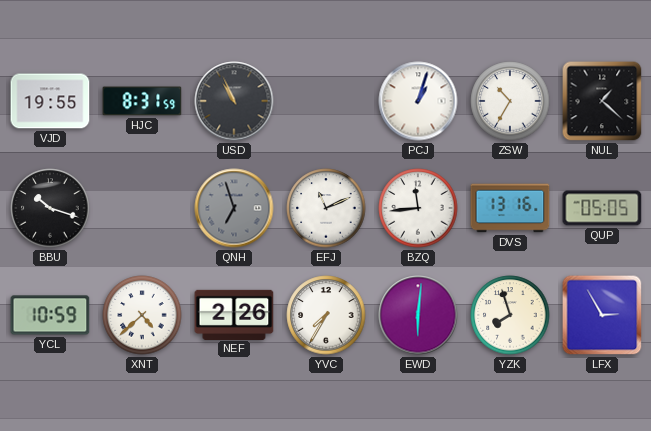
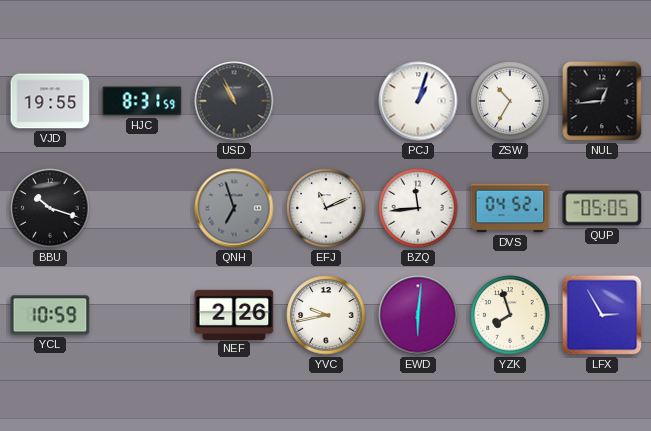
NUL: 1:22 -> 12:44
DVS: 13:16 -> 04:52
XNT: 4:38 -> none
YVC: 7:35 -> 9:43
